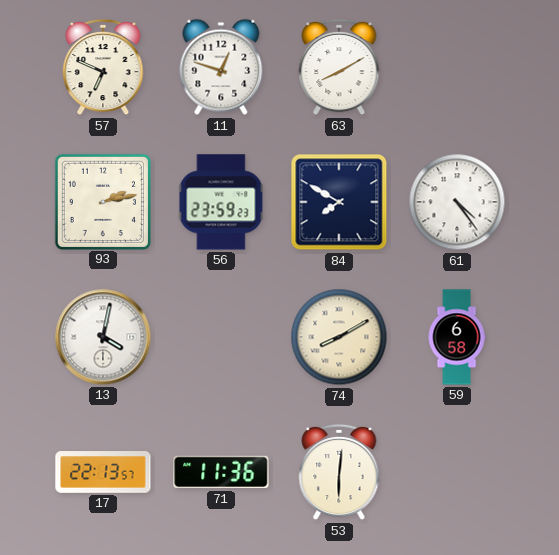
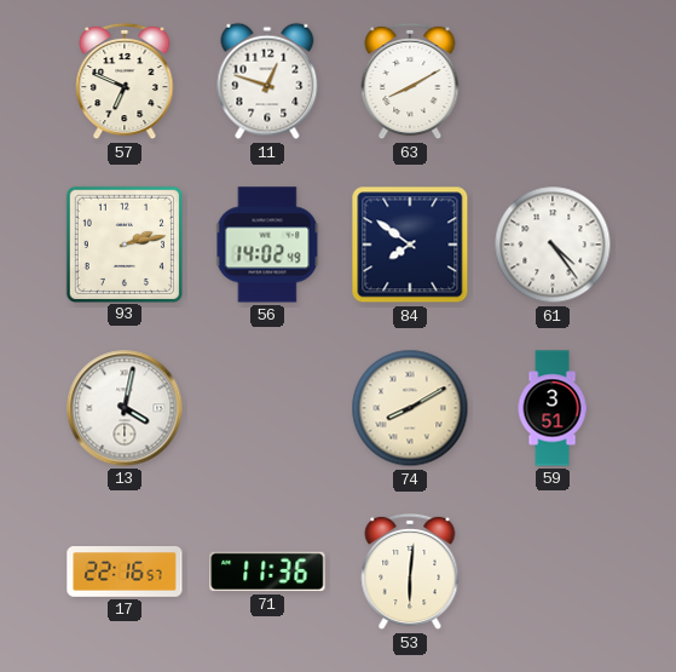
56: 23:59 -> 14:02
84: 7:50 -> 7:51
59: 6:58 -> 3:51
17: 22:13 -> 22:16
